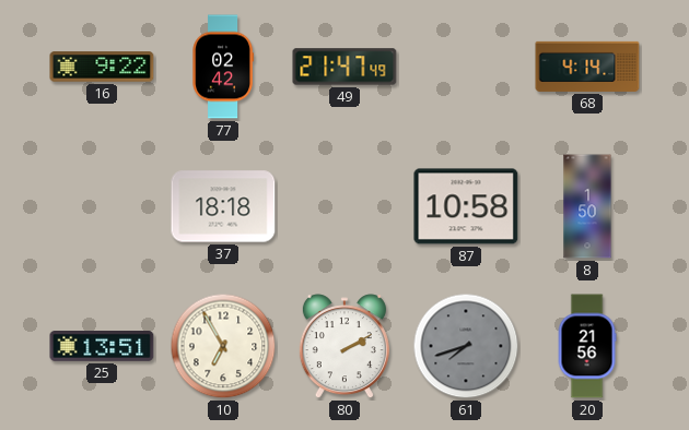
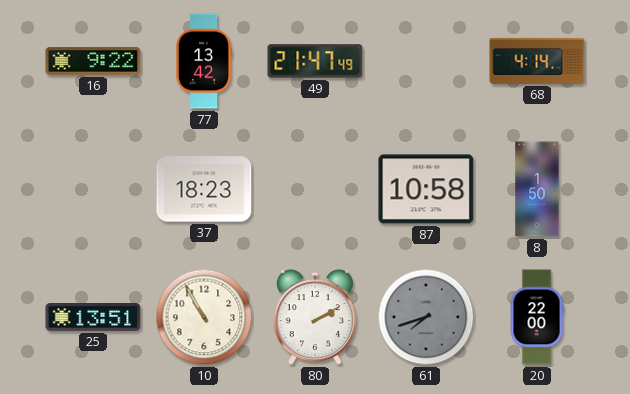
77: 02:42 -> 13:42
37: 18:18 -> 18:23
10: 6:55 -> 10:55
20: 21:56 -> 22:00
